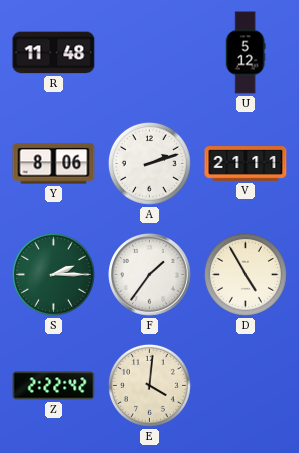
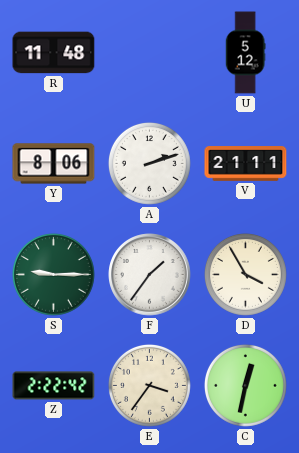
S: 2:15 -> 9:15
D: 4:55 -> 3:55
E: 4:01 -> 3:36
C: none -> 12:32
